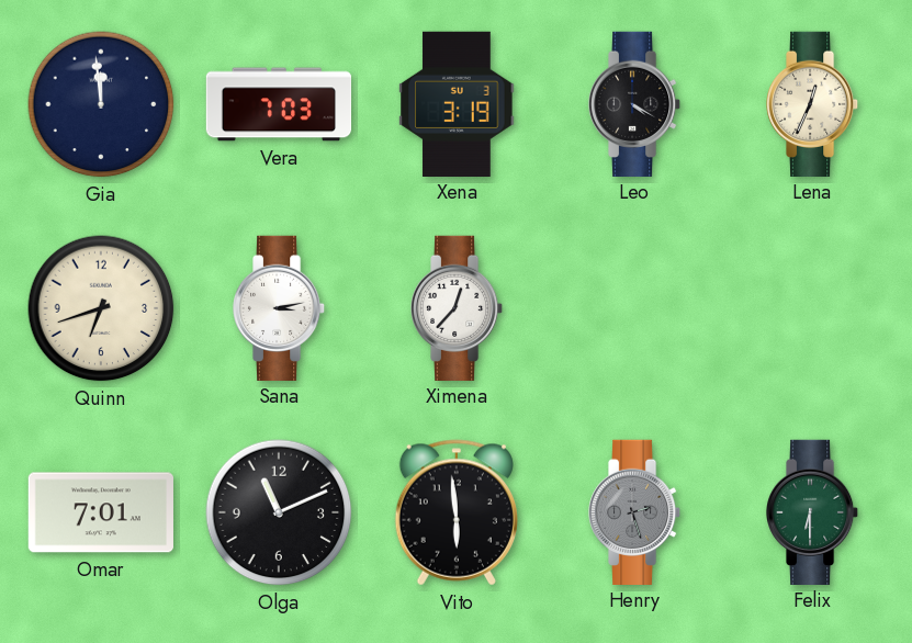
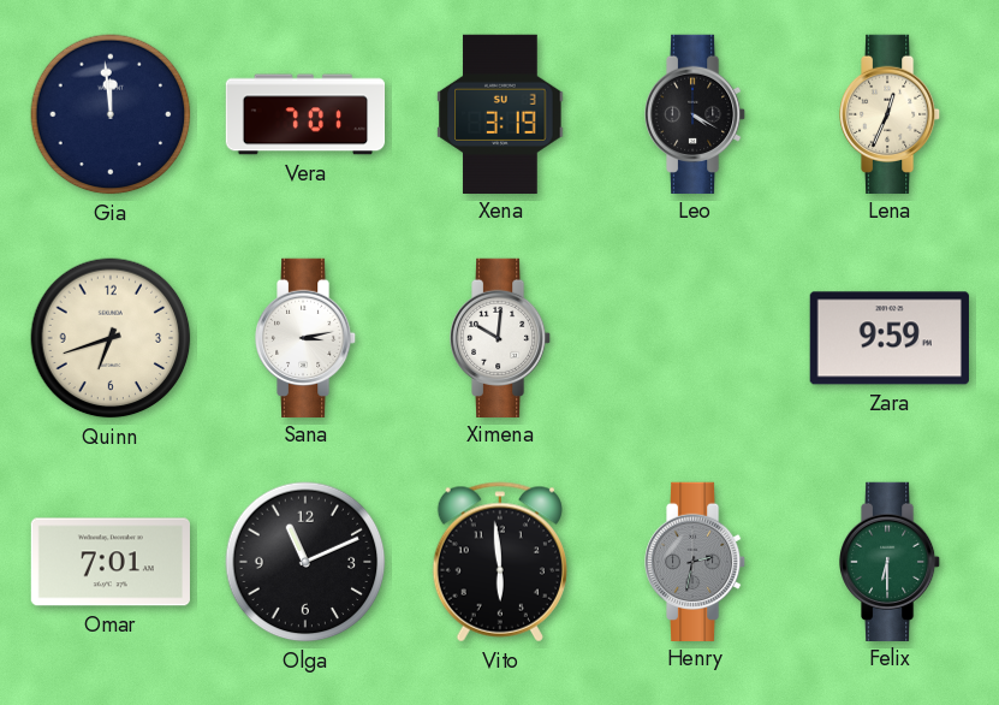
Vera: 7:03 -> 7:01
Ximena: 12:37 -> 10:01
Zara: none -> 9:59
Henry: 2:27 -> 2:32
